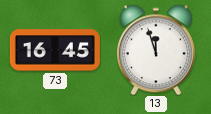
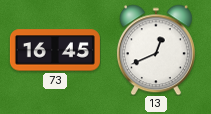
13: 11:57 -> 12:41
